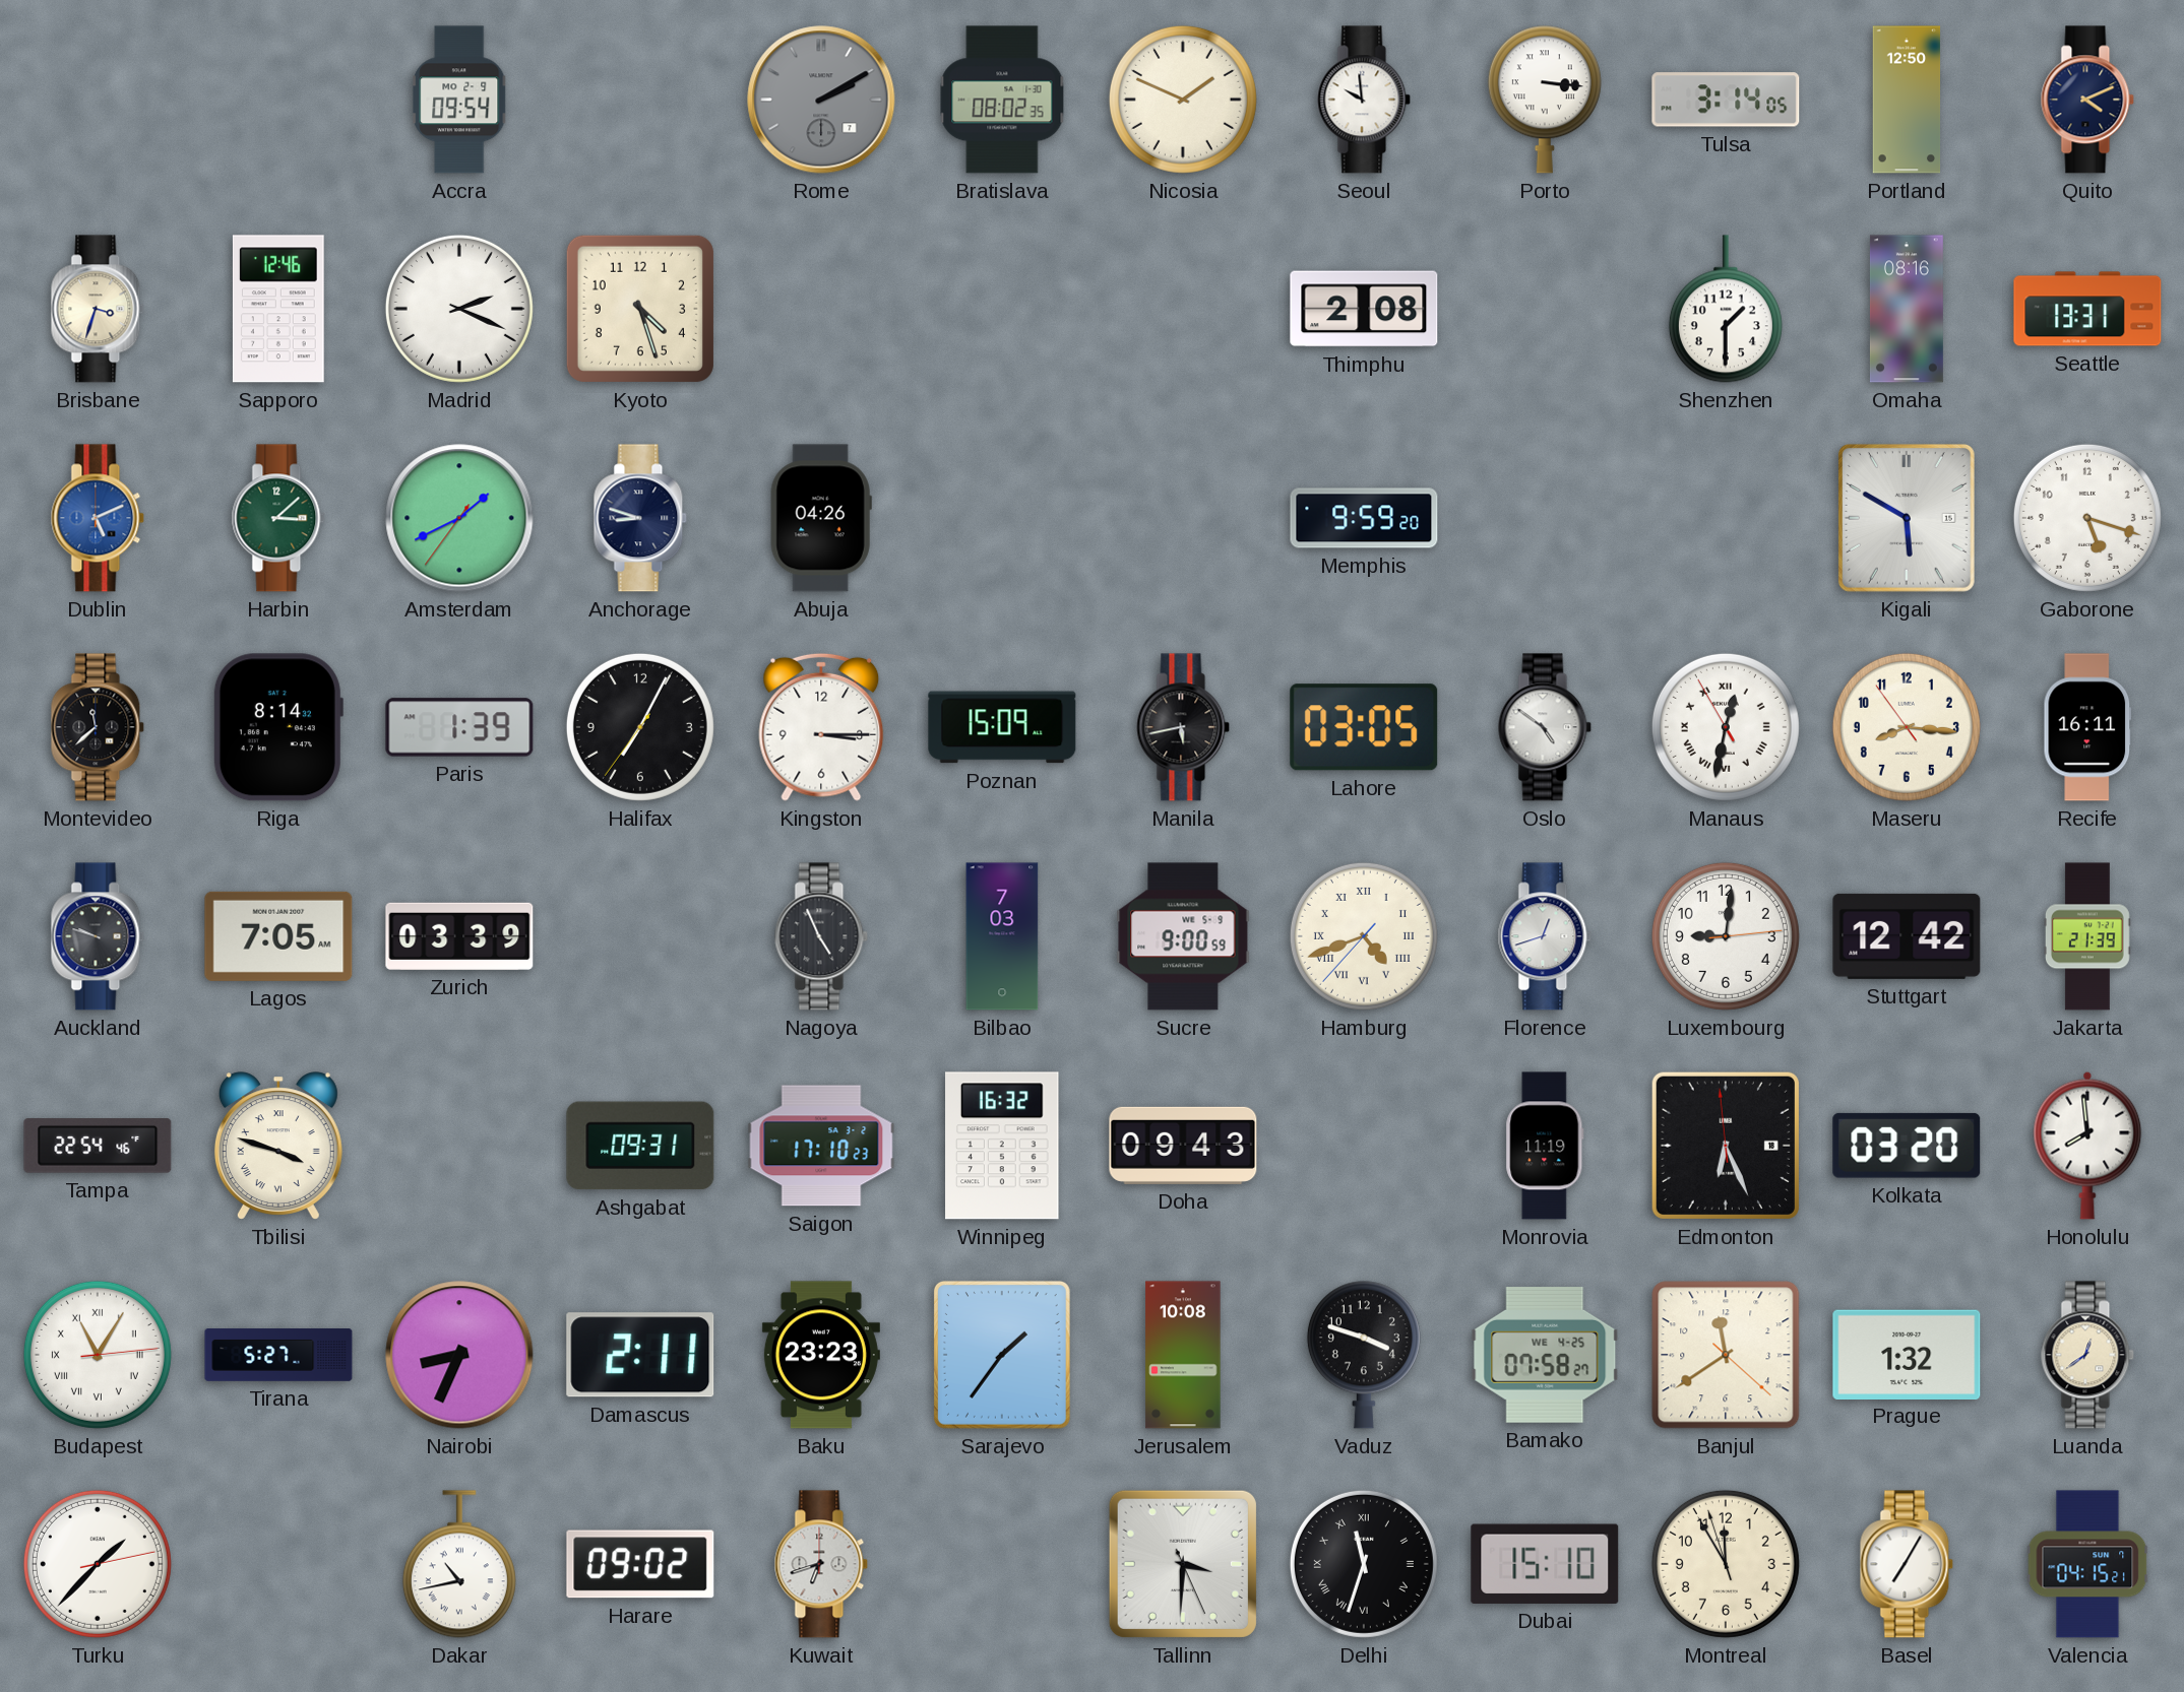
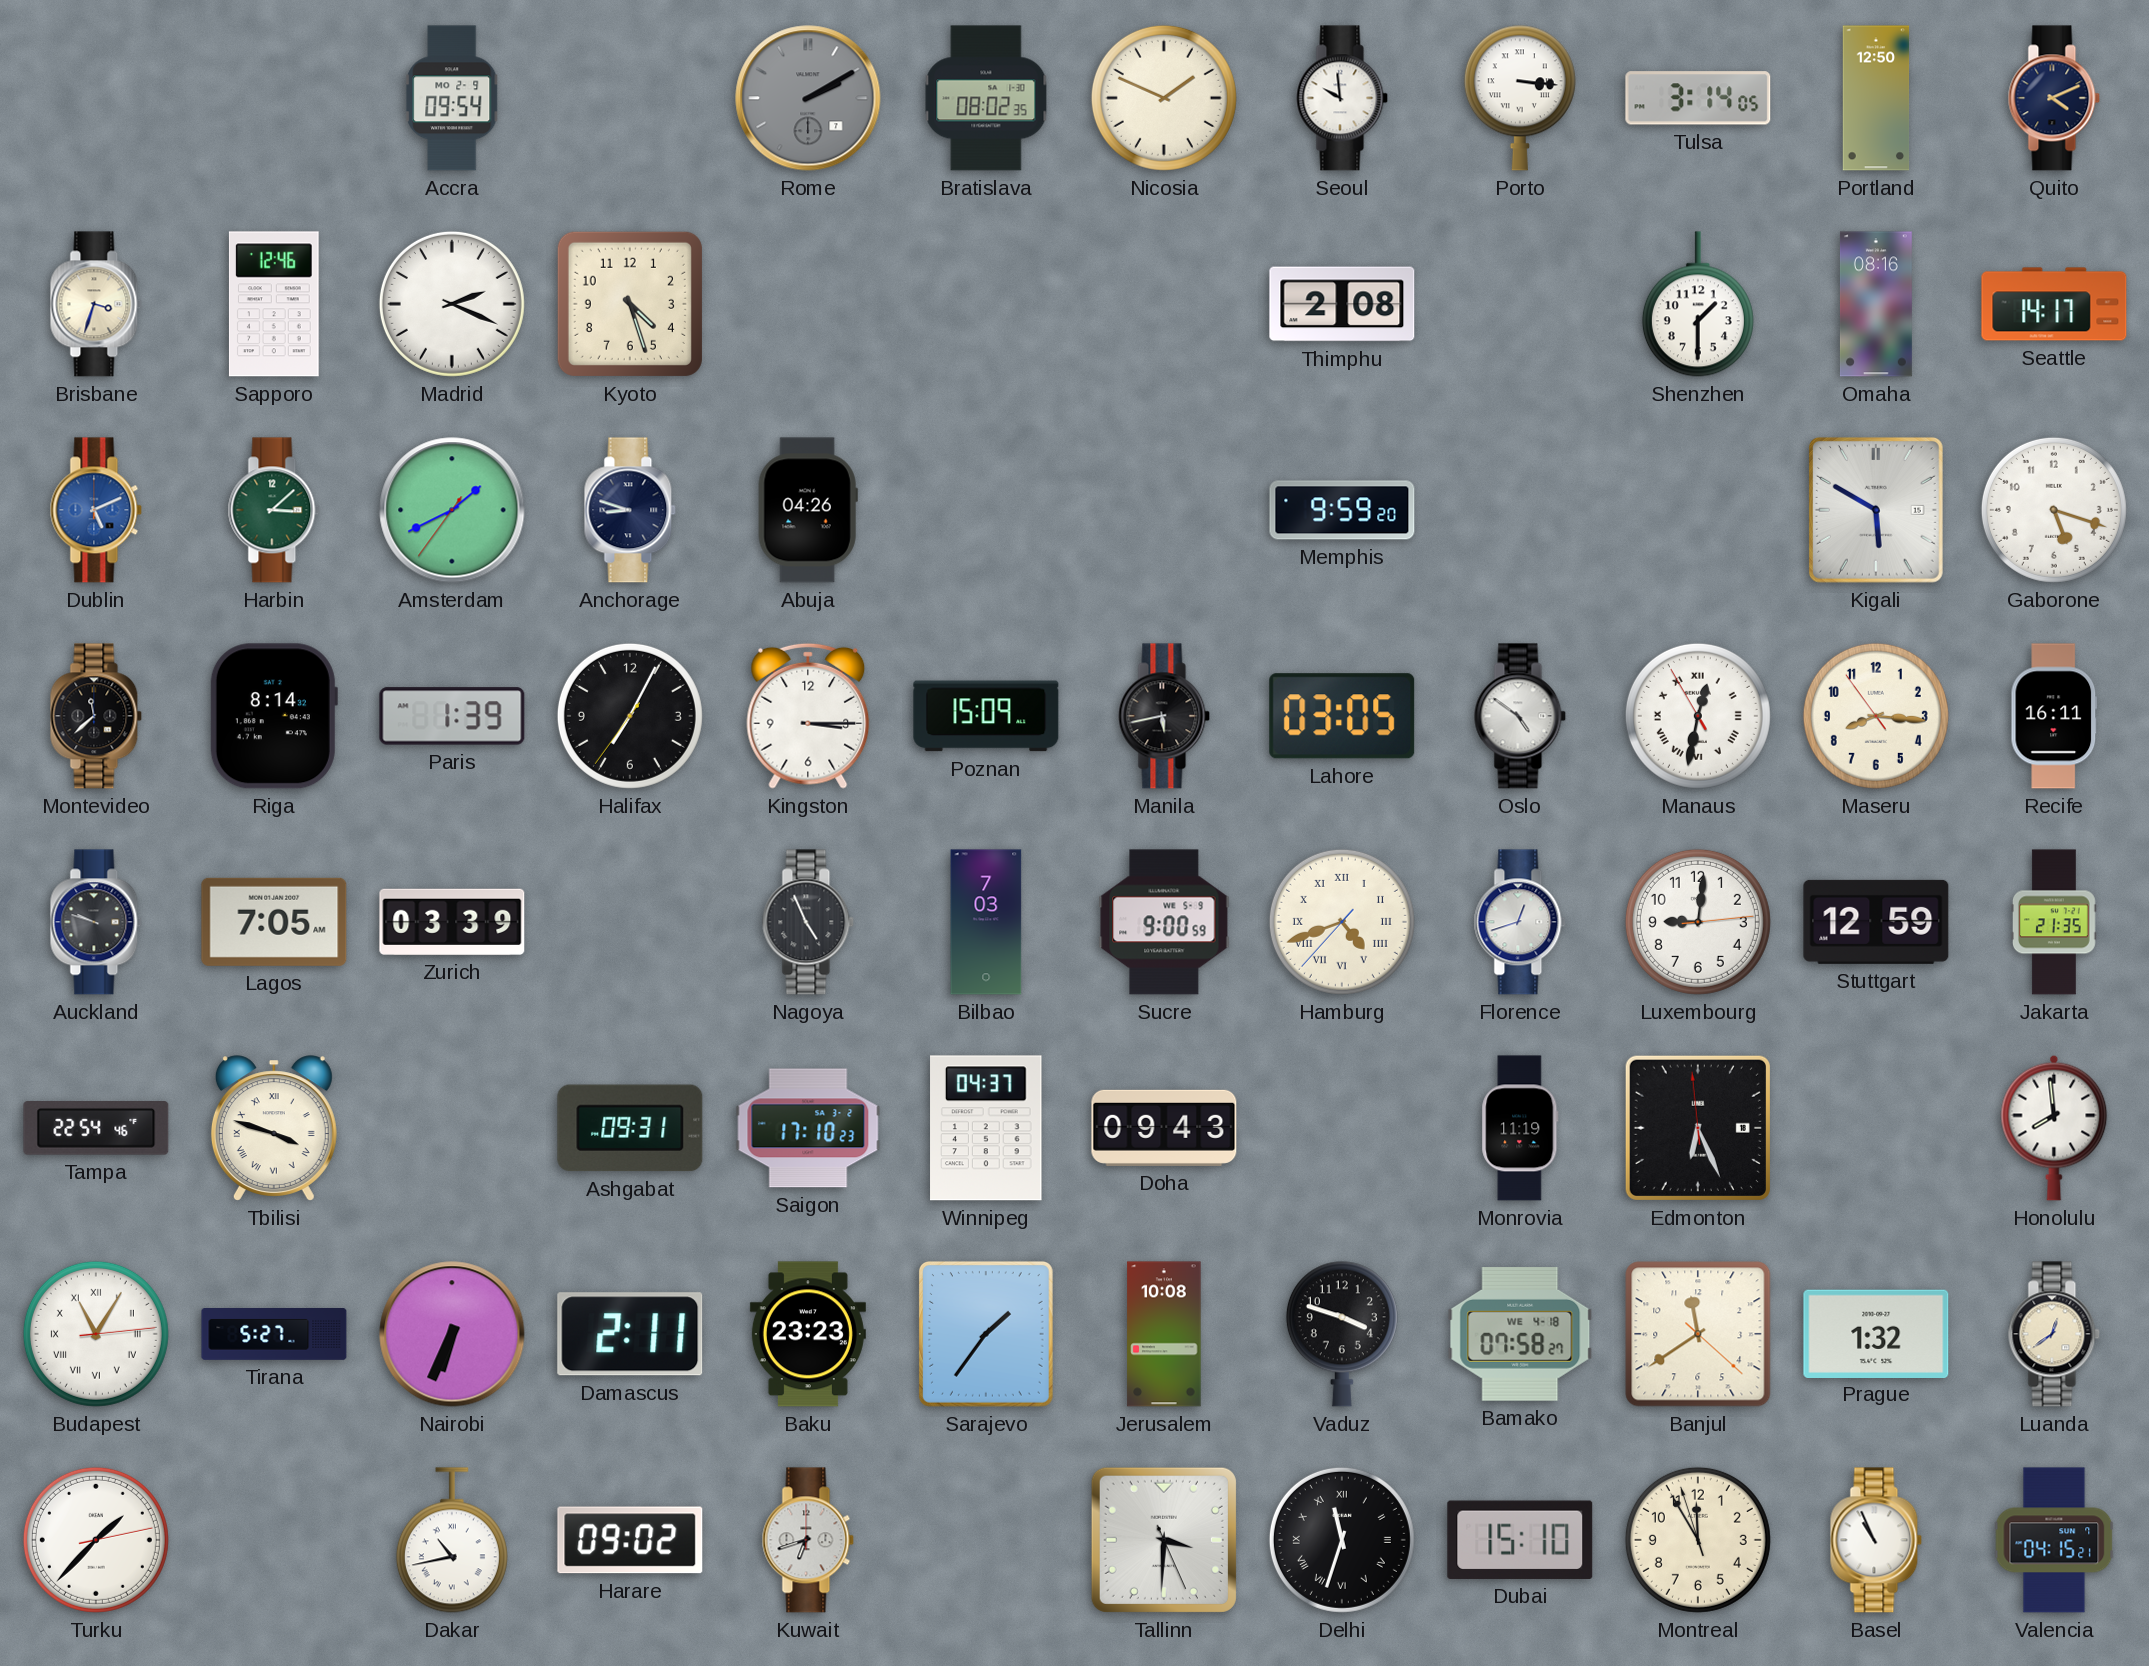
Seattle: 13:31 -> 14:17
Stuttgart: 12:42 -> 12:59
Jakarta: 21:39 -> 21:35
Winnipeg: 16:32 -> 04:37
Kolkata: 03:20 -> none
Nairobi: 8:34 -> 6:34
Bamako date: WE 4-25 -> WE 4-18
Basel: 7:05 -> 10:56
